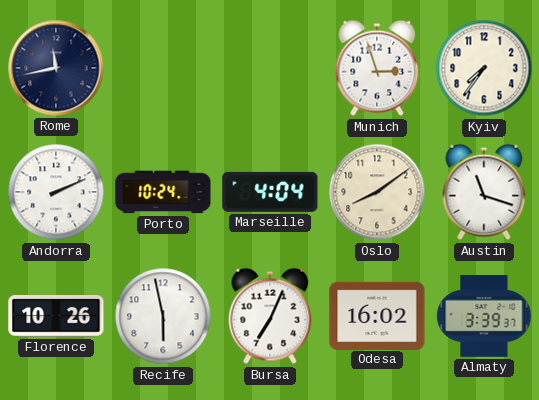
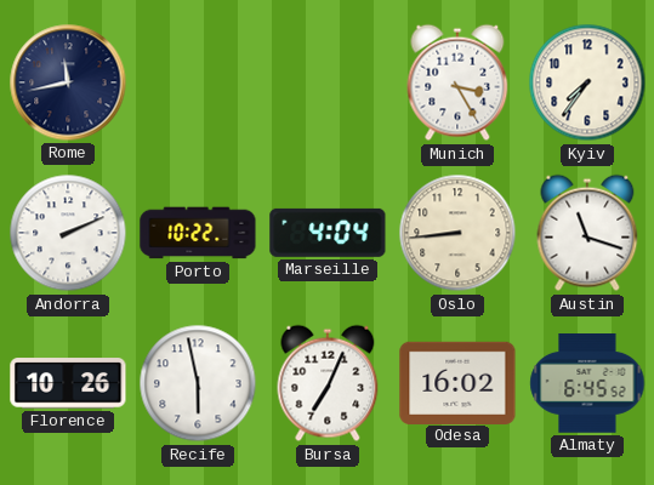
Munich: 2:57 -> 3:25
Porto: 10:24 -> 10:22
Oslo: 8:09 -> 8:44
Almaty: 3:39 -> 6:45
